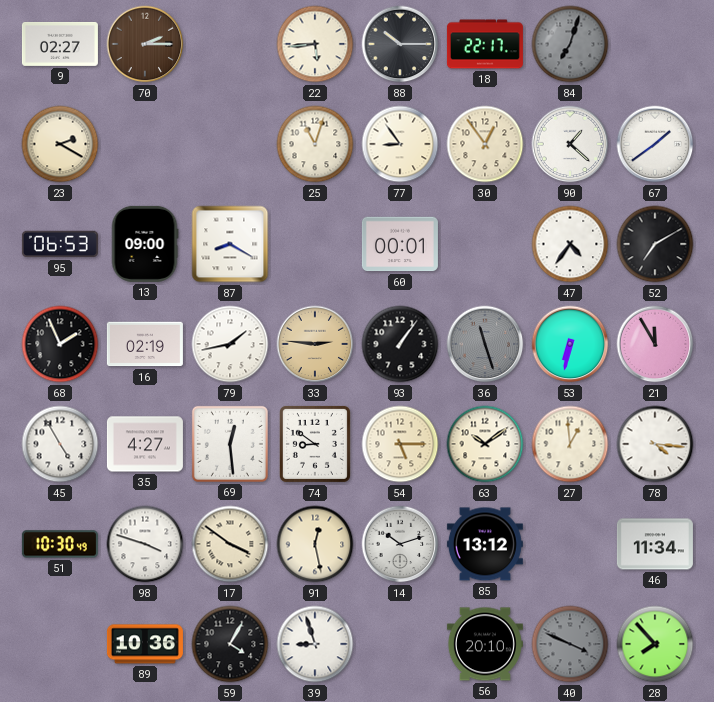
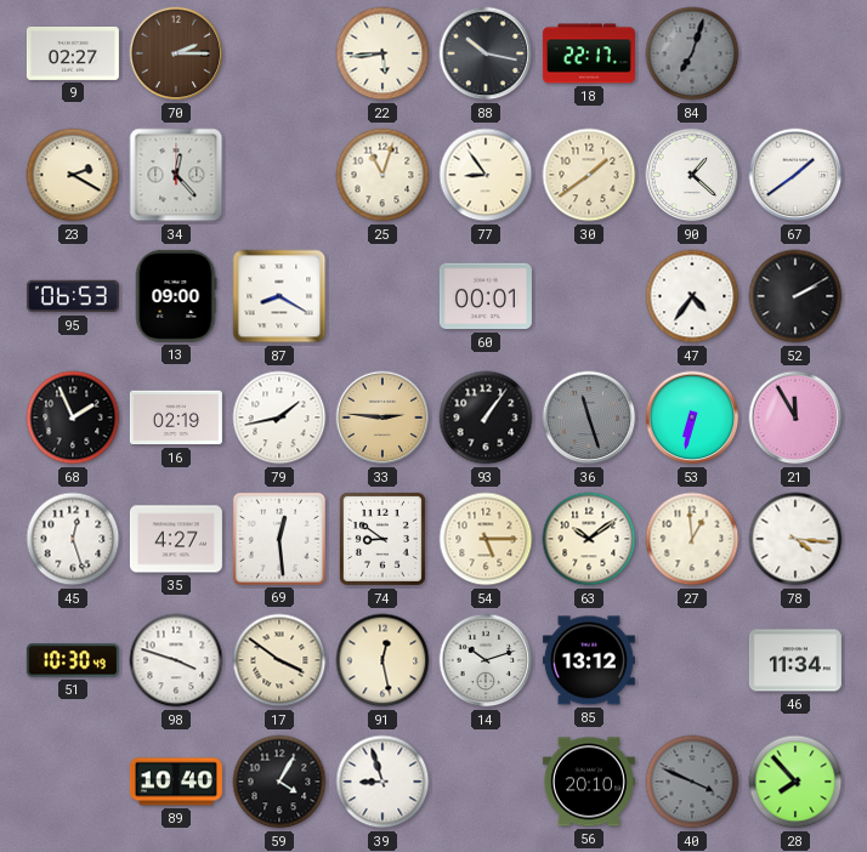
88: 10:15 -> 10:17
34: none -> 12:23
30: 12:54 -> 1:39
52: 7:10 -> 2:10
45: 4:55 -> 12:27
89: 10:36 -> 10:40
